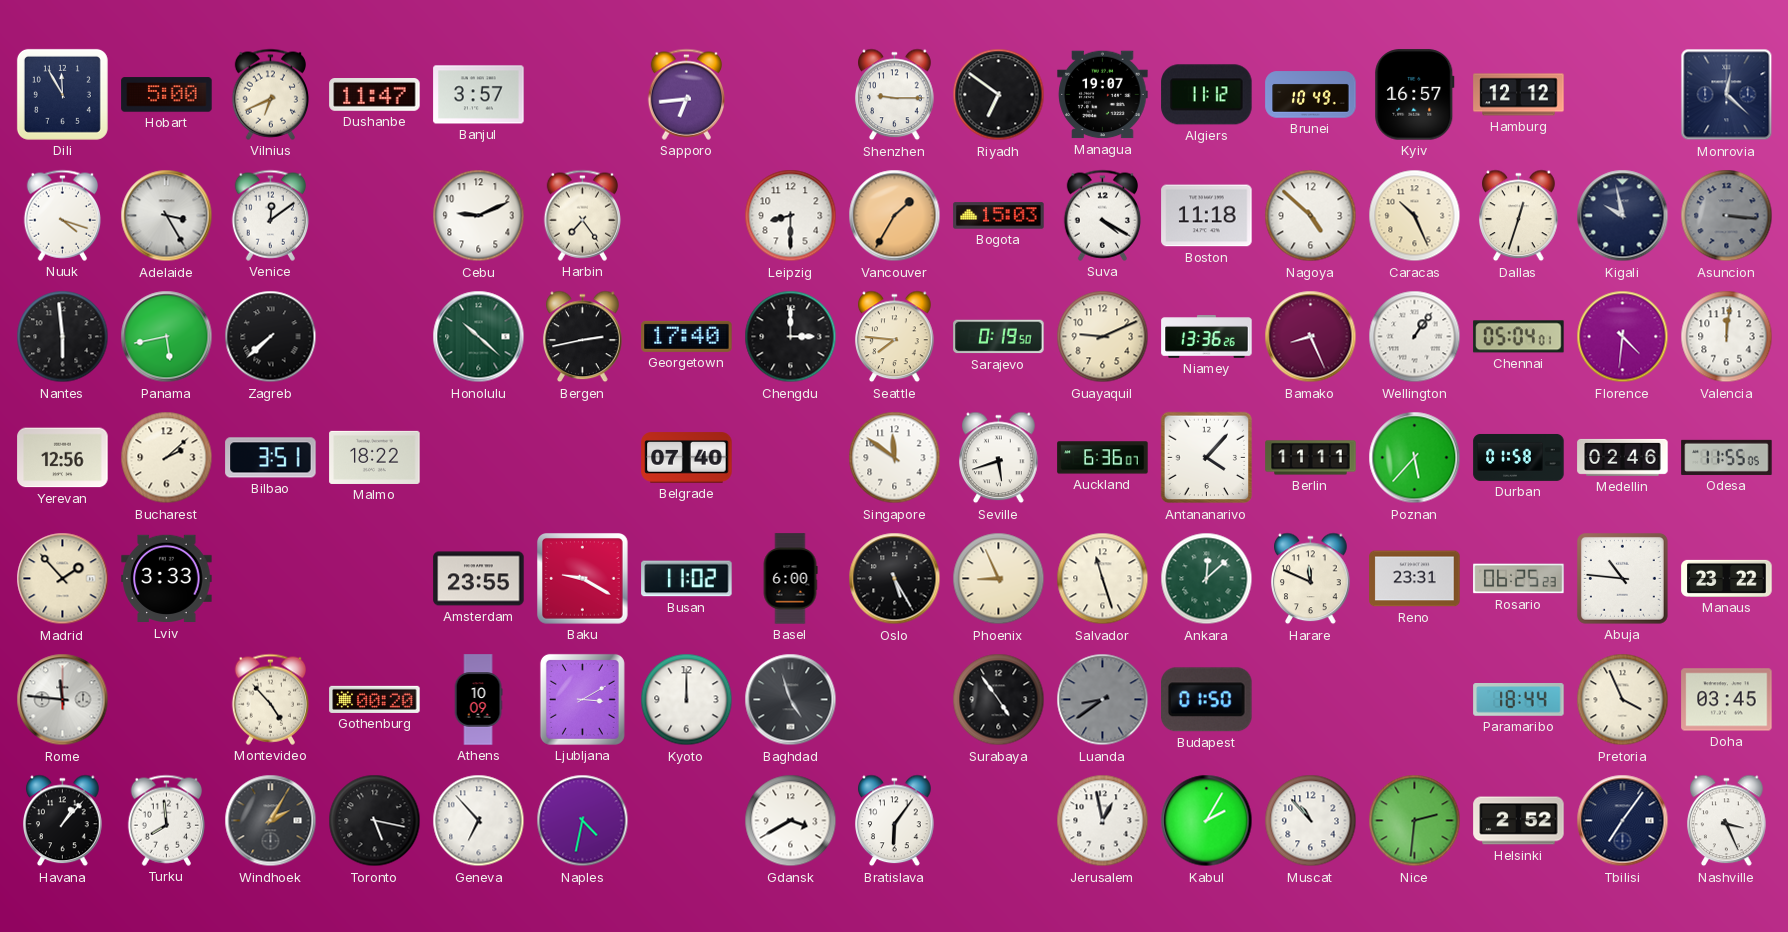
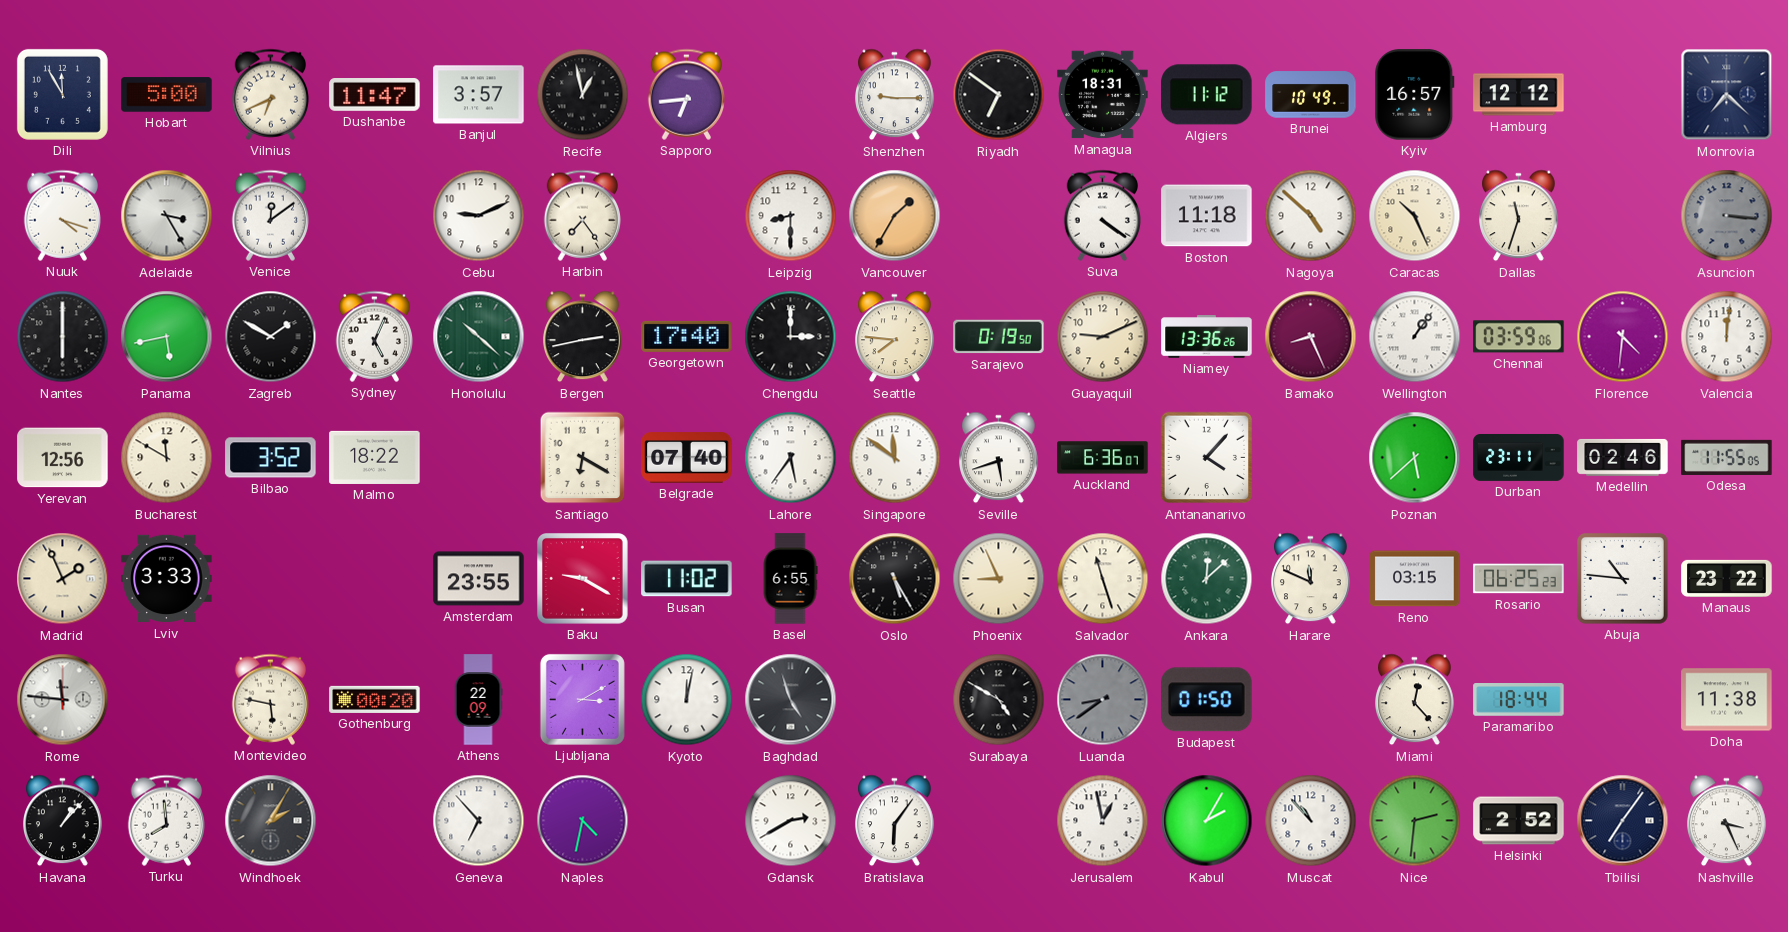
Recife: none -> 12:58
Managua: 19:07 -> 18:31
Monrovia: 12:22 -> 7:22
Bogota: 15:03 -> none
Suva: 4:20 -> 4:21
Dallas: 12:33 -> 11:33
Kigali: 9:58 -> none
Nantes: 5:59 -> 6:00
Zagreb: 7:38 -> 1:50
Sydney: none -> 5:04
Chennai: 05:04 -> 03:59
Bucharest: 2:08 -> 11:50
Bilbao: 3:51 -> 3:52
Santiago: none -> 6:20
Lahore: none -> 5:36
Berlin: 11:11 -> none
Poznan: 5:37 -> 5:38
Durban: 01:58 -> 23:11
Madrid: 1:53 -> 1:56
Basel: 6:00 -> 6:55
Reno: 23:31 -> 03:15
Montevideo: 4:53 -> 5:47
Athens: 10:09 -> 22:09
Kyoto: 12:00 -> 12:02
Surabaya: 4:54 -> 4:50
Miami: none -> 12:23
Pretoria: 3:56 -> none
Doha: 03:45 -> 11:38
Toronto: 5:17 -> none
Gdansk: 3:40 -> 2:40
